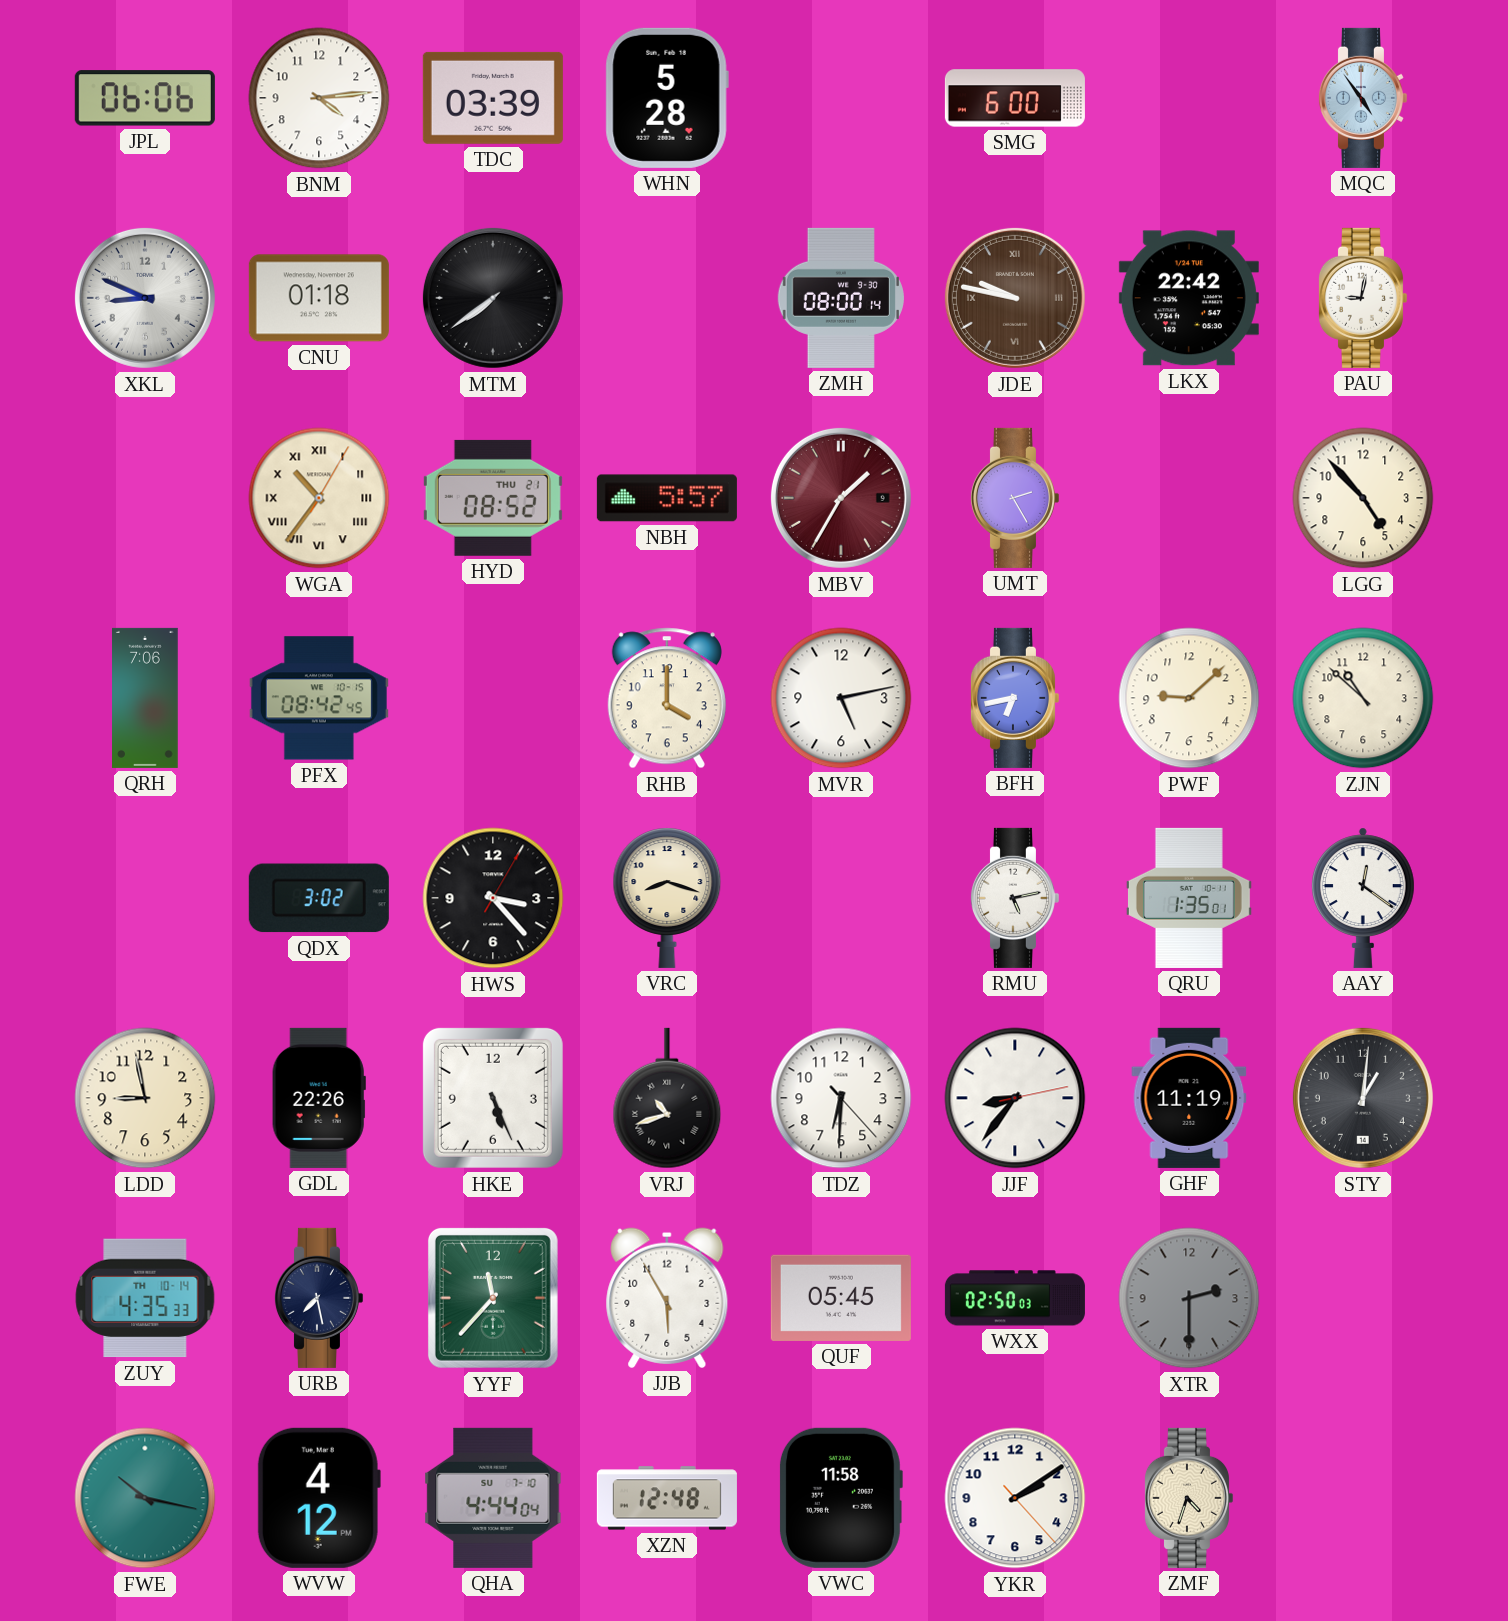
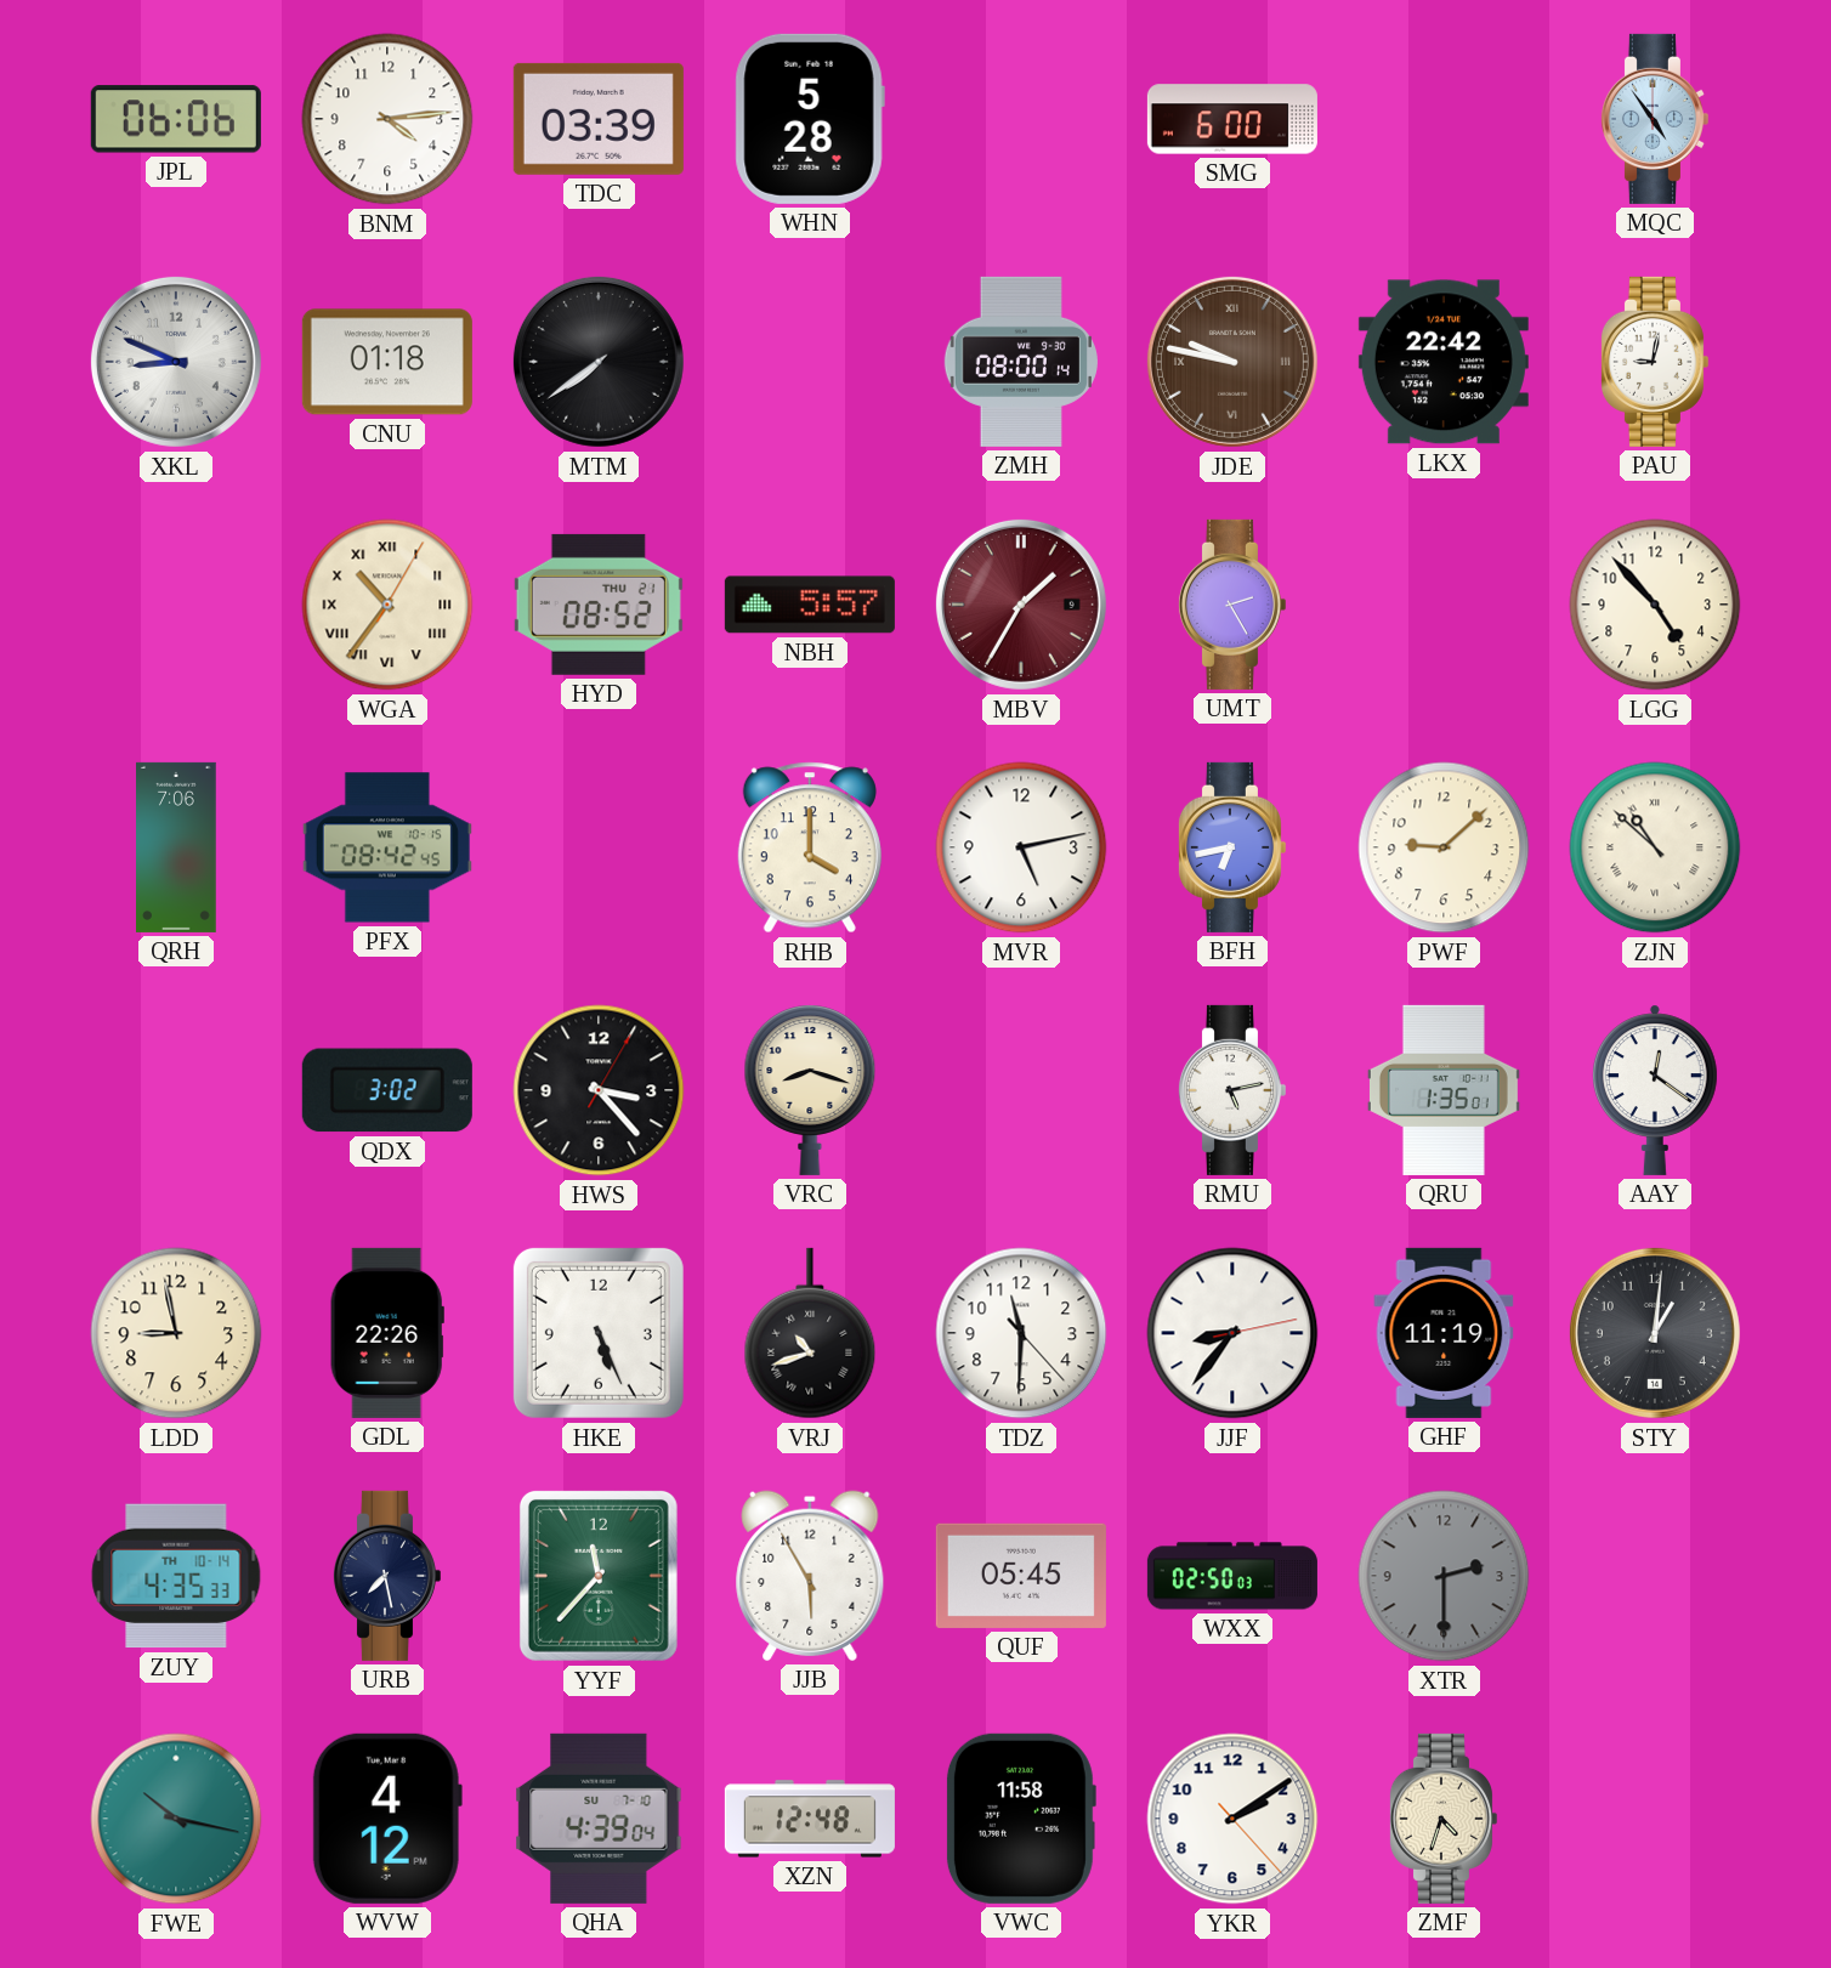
ZJN numerals: Arabic -> Roman
TDZ: 6:30 -> 11:30
QHA: 4:44 -> 4:39
